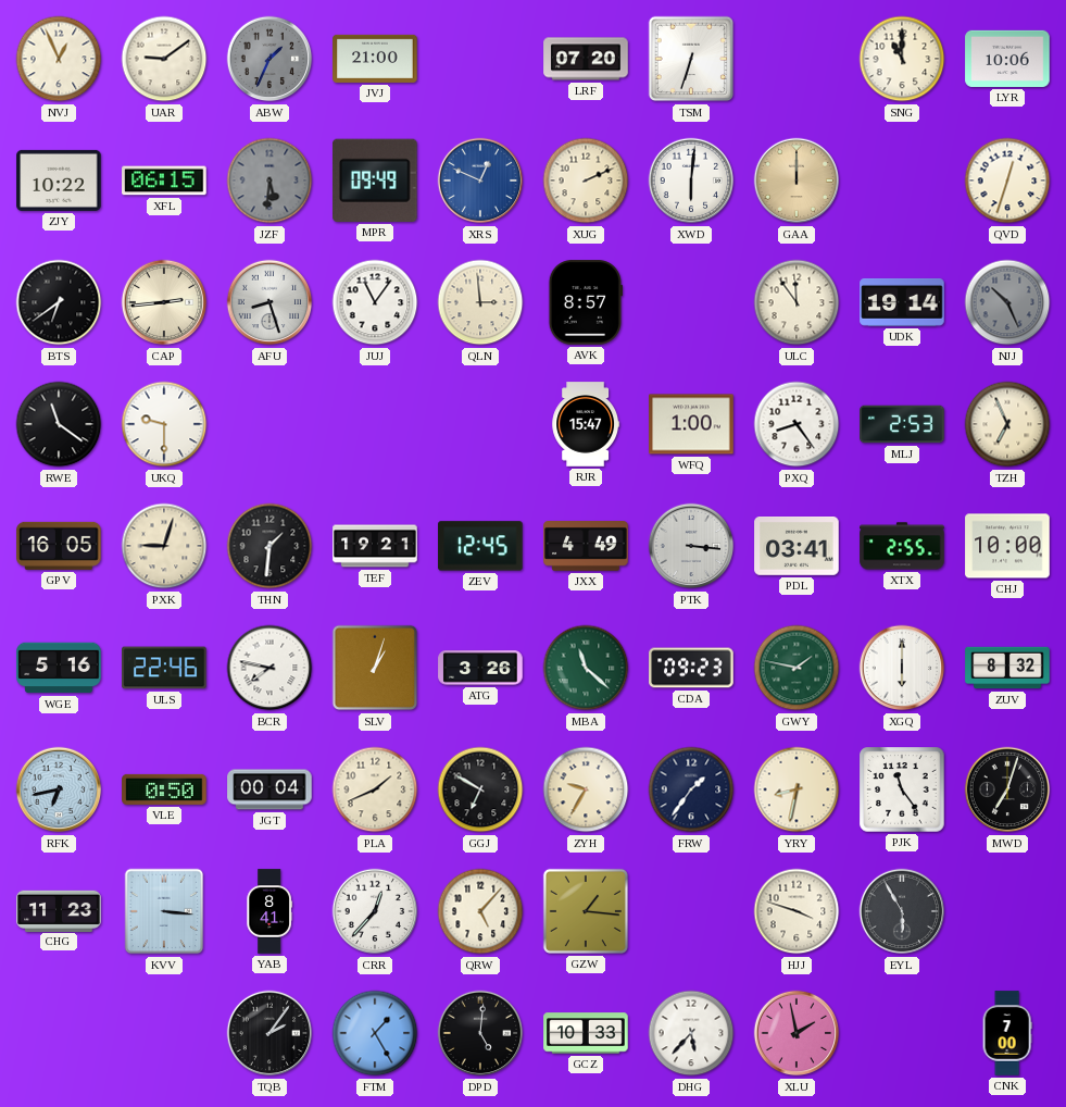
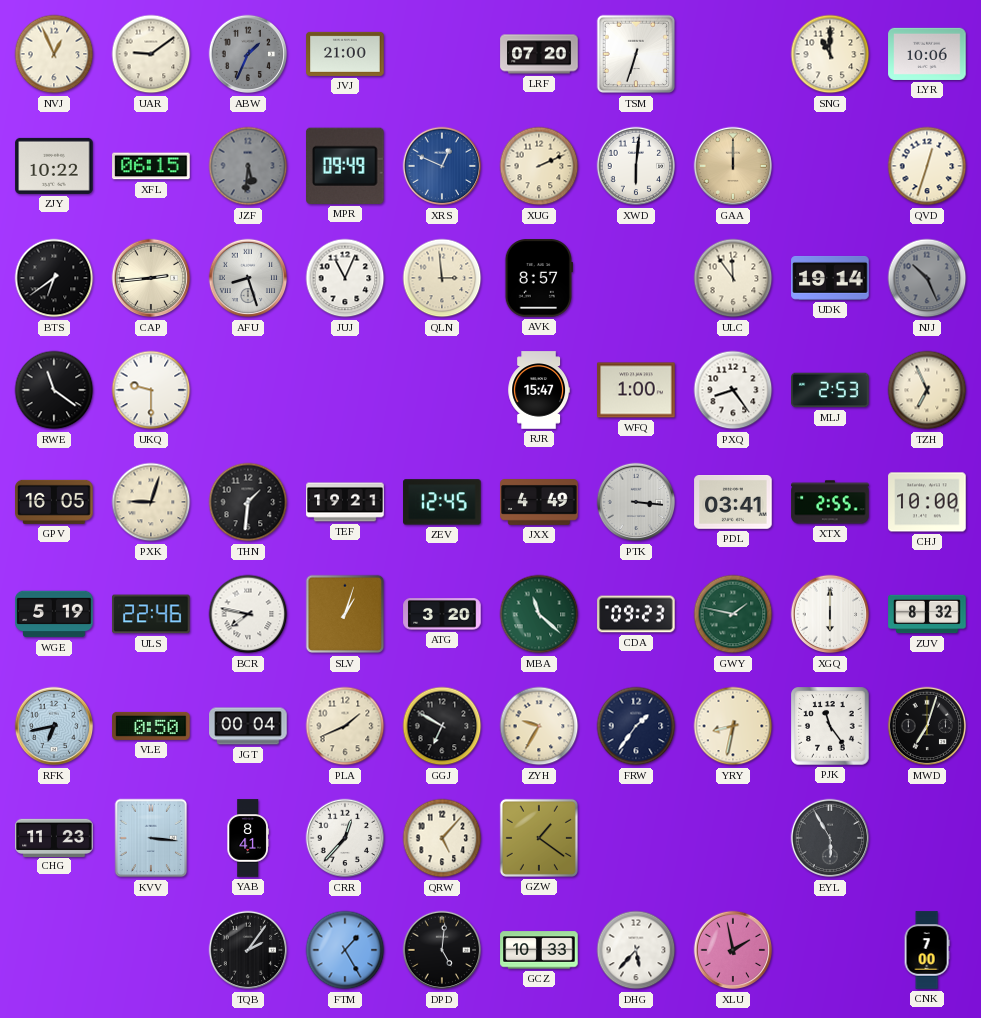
JUJ: 11:06 -> 11:04
WGE: 5:16 -> 5:19
ATG: 3:26 -> 3:20
GZW: 1:16 -> 1:21
HJJ: 3:48 -> none
